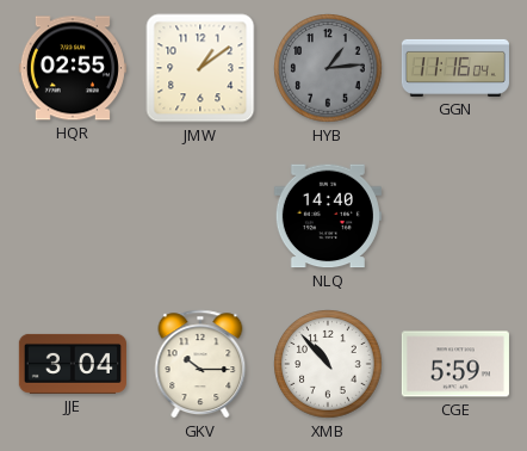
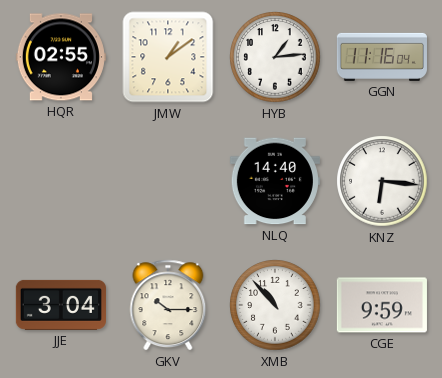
HYB dial: grey -> white
KNZ: none -> 6:16
CGE: 5:59 -> 9:59
